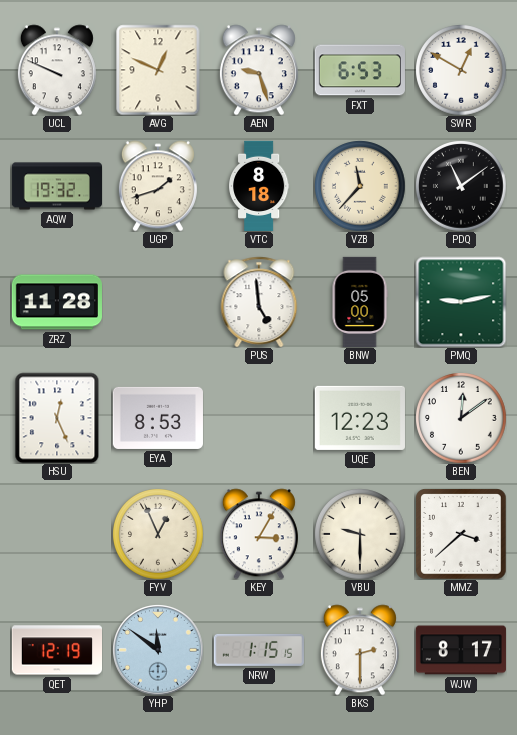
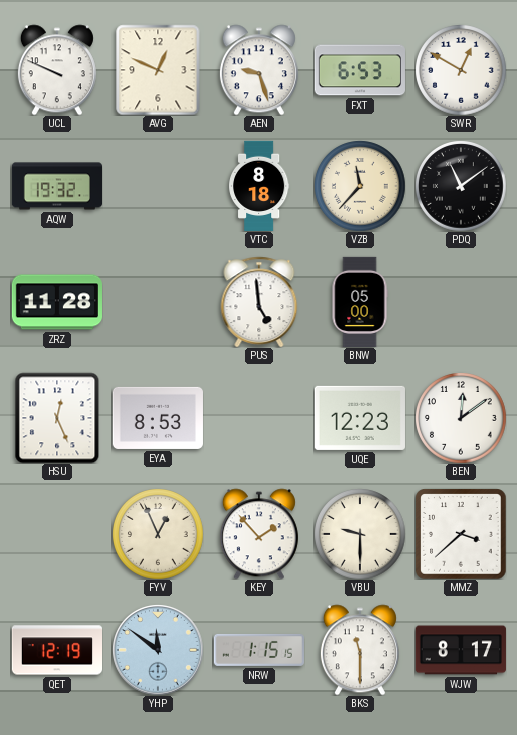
UGP: 1:42 -> none
PMQ: 9:13 -> none
KEY: 3:05 -> 1:53
BKS: 2:30 -> 11:30
